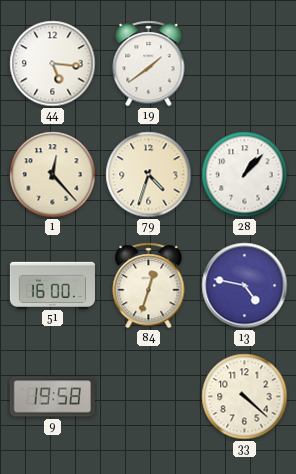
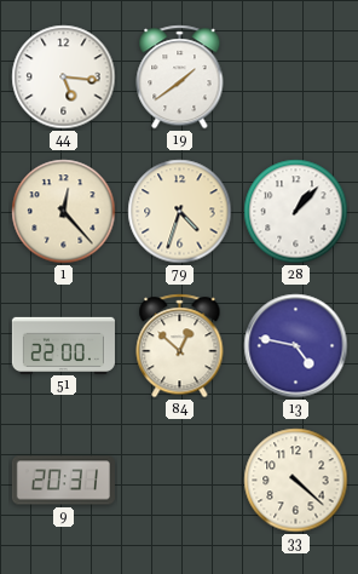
51: 16:00 -> 22:00
84: 12:33 -> 12:52
9: 19:58 -> 20:31
